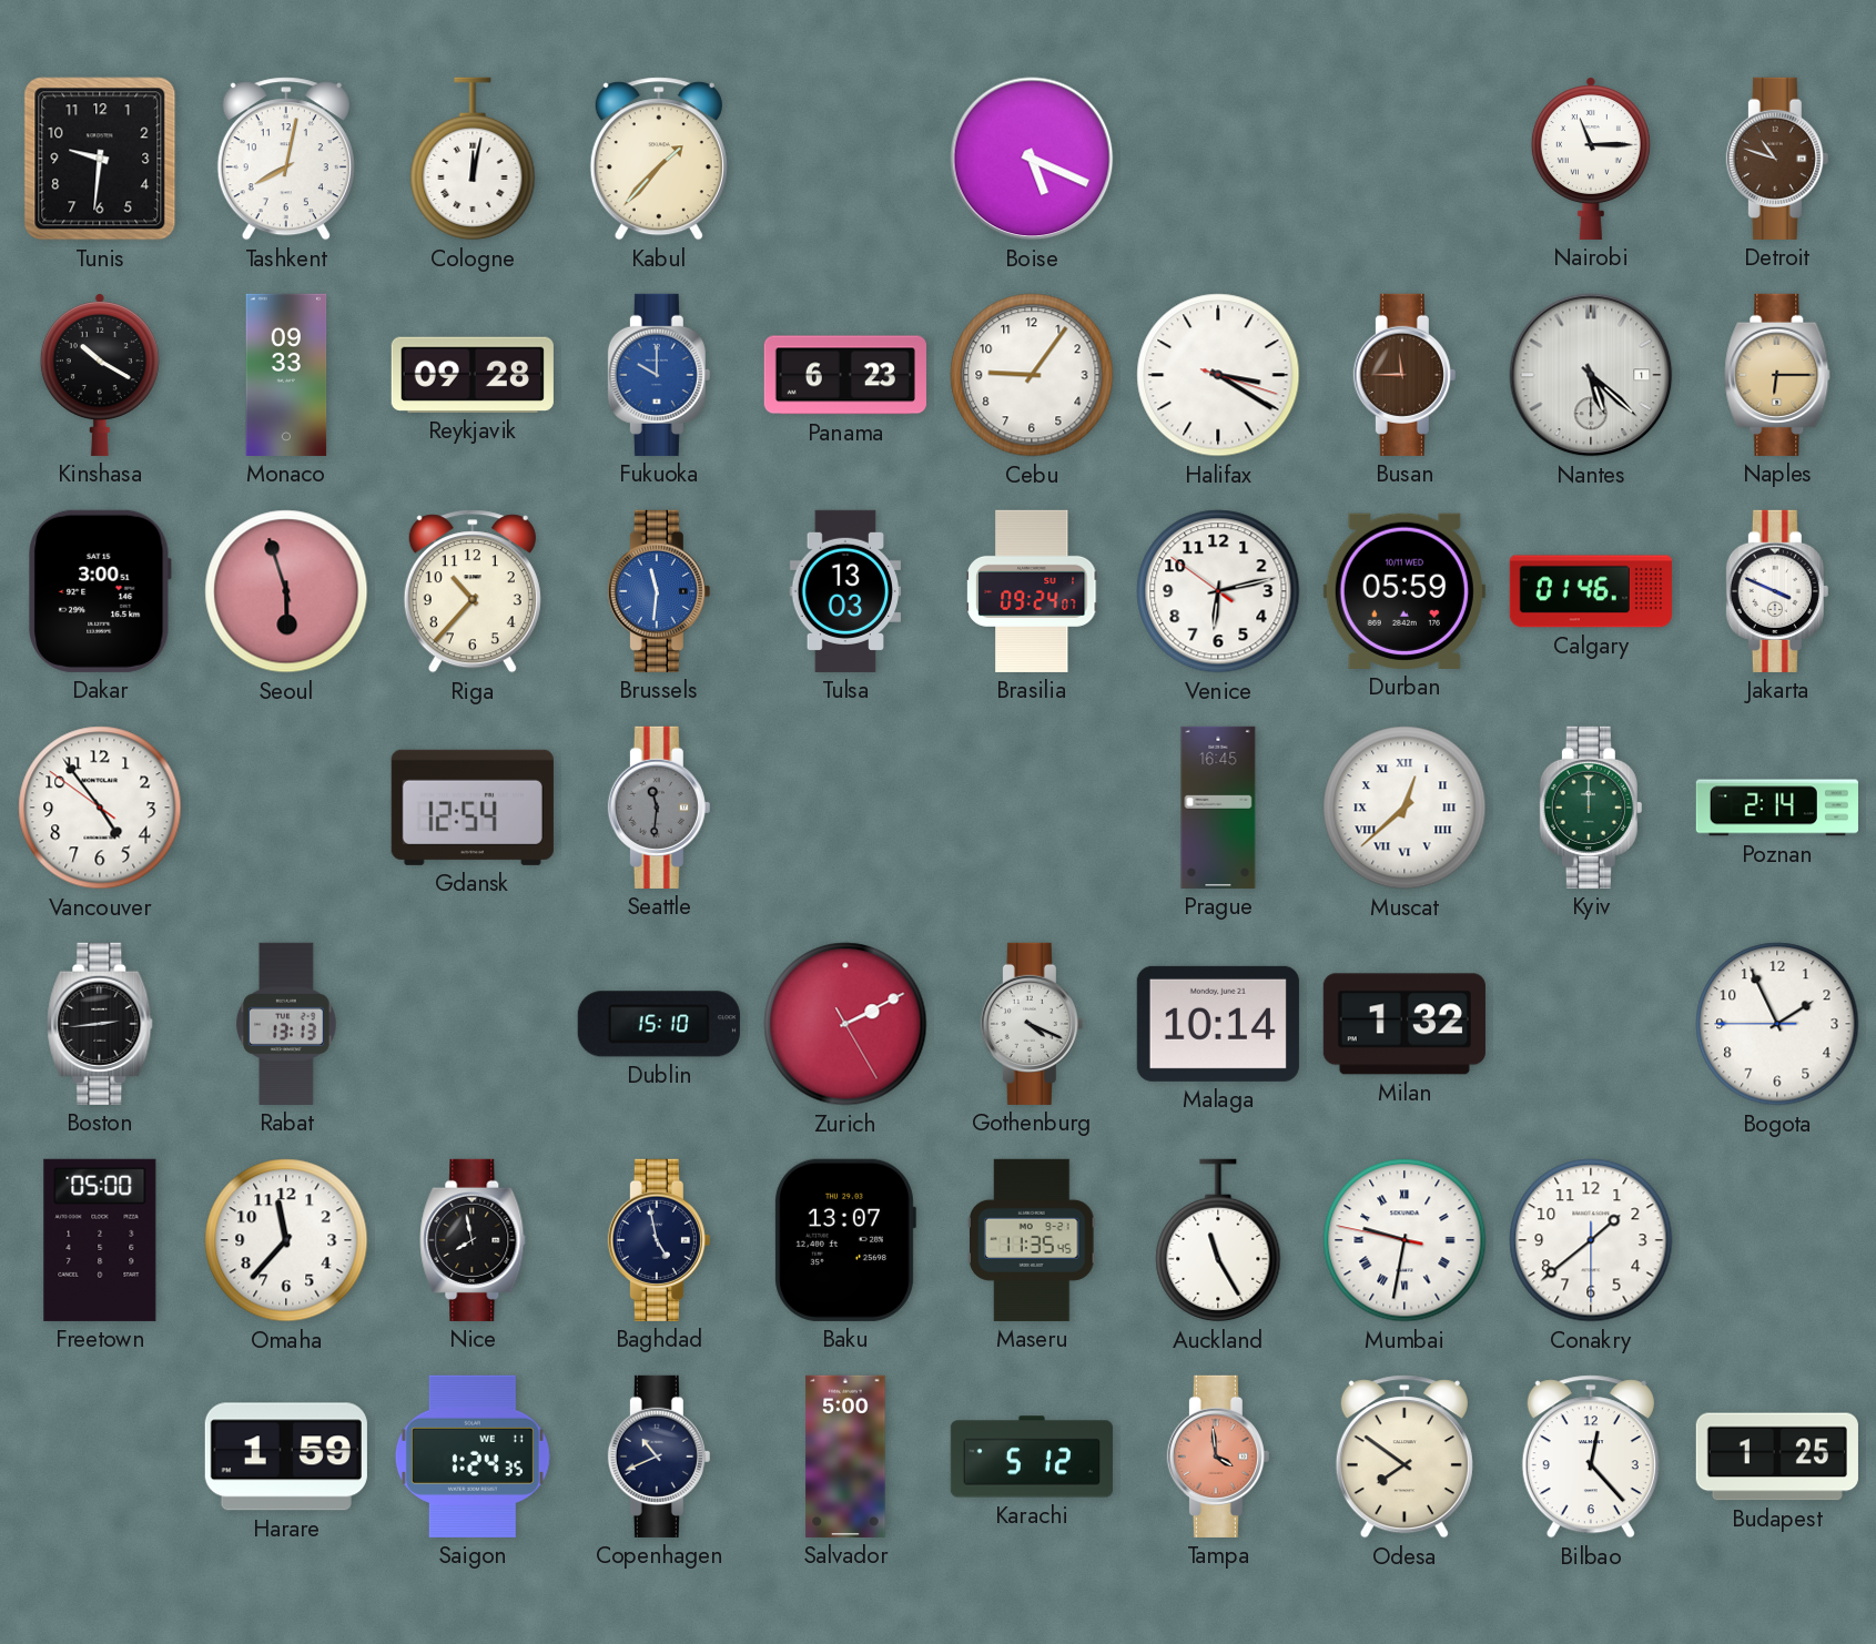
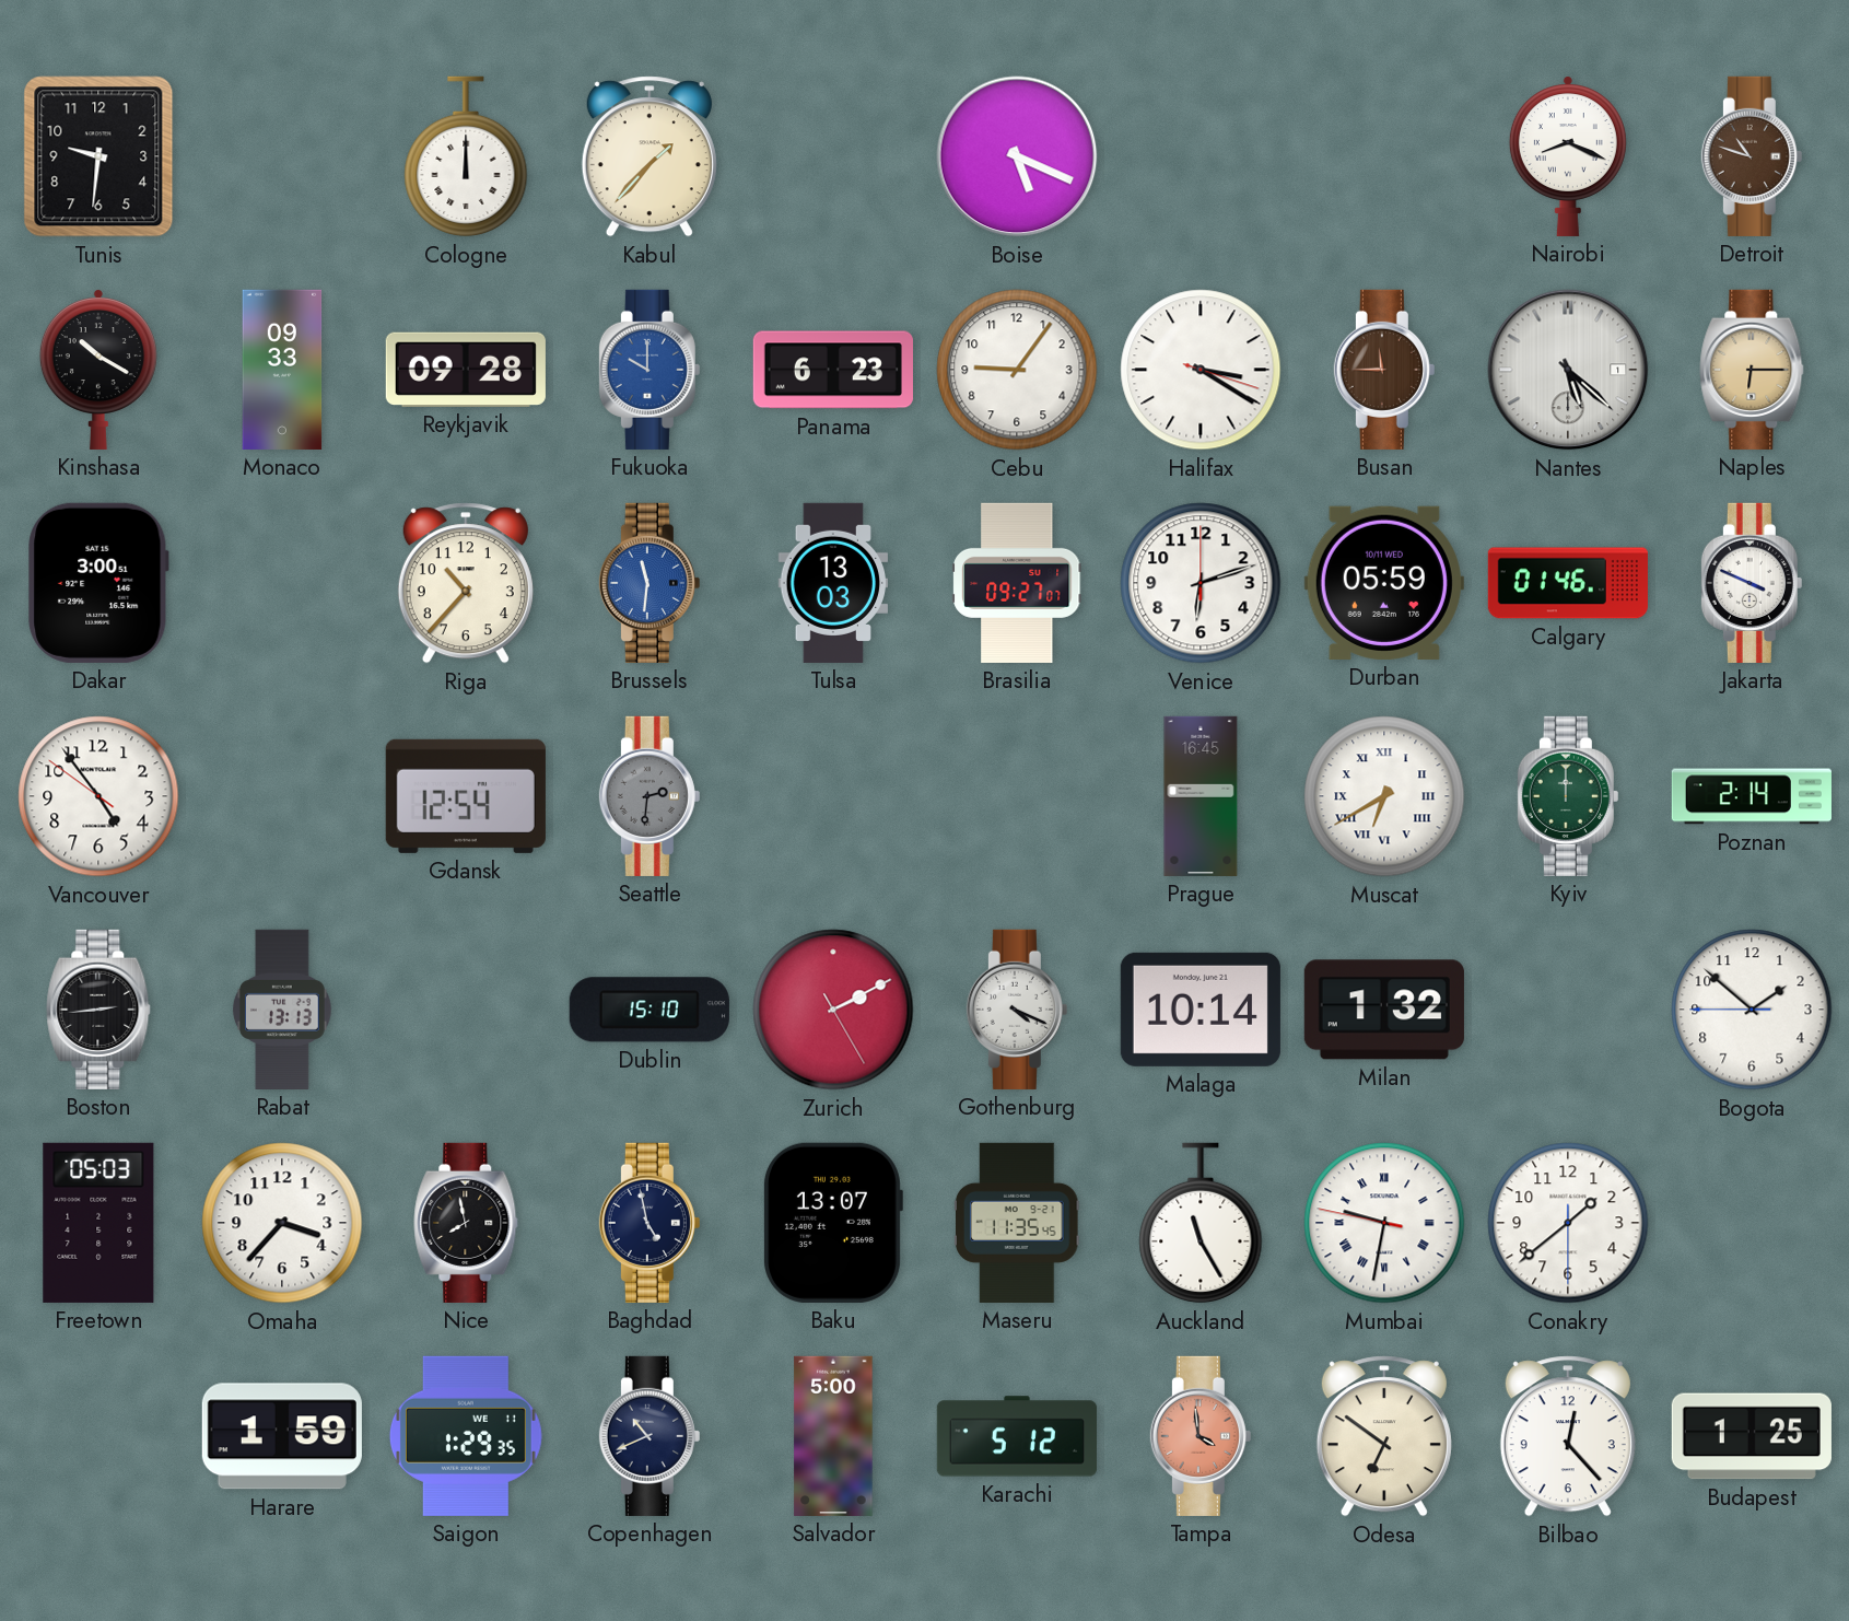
Tashkent: 8:02 -> none
Cologne: 12:02 -> 12:00
Nairobi: 11:15 -> 8:19
Seoul: 5:57 -> none
Brasilia: 09:24 -> 09:27
Venice: 6:12:51 -> 6:12:00
Seattle: 11:31 -> 2:31
Muscat: 12:38 -> 6:40
Bogota: 1:55 -> 1:51
Freetown: 05:00 -> 05:03
Omaha: 11:37 -> 3:37
Saigon: 1:24 -> 1:29
Odesa: 7:51 -> 6:51
